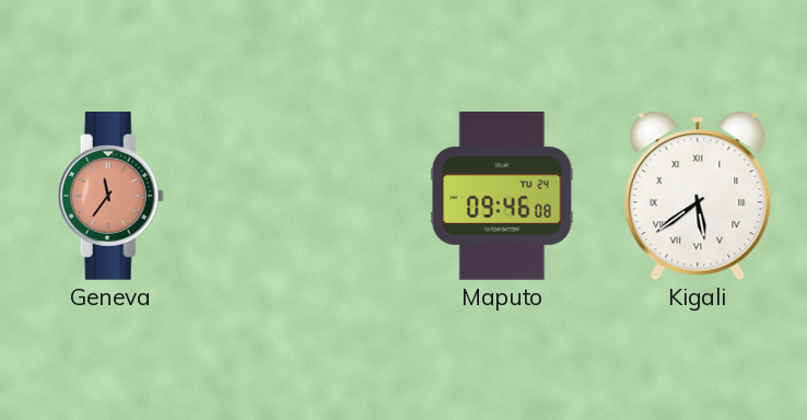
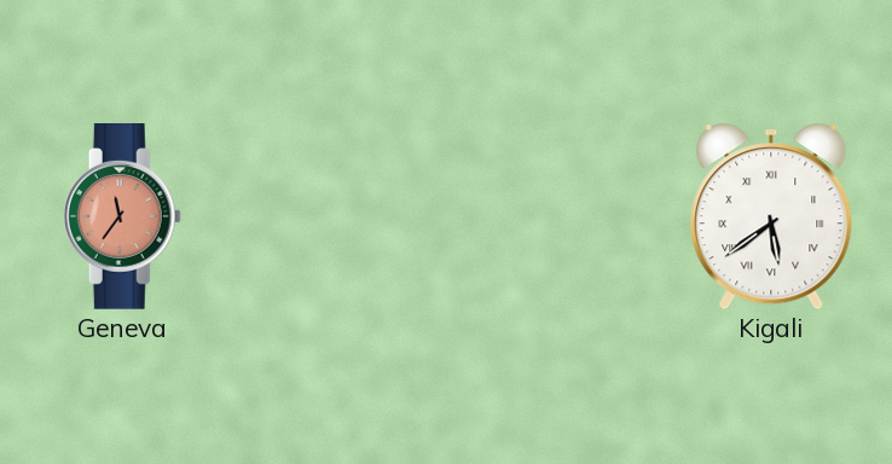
Maputo: 09:46 -> none
